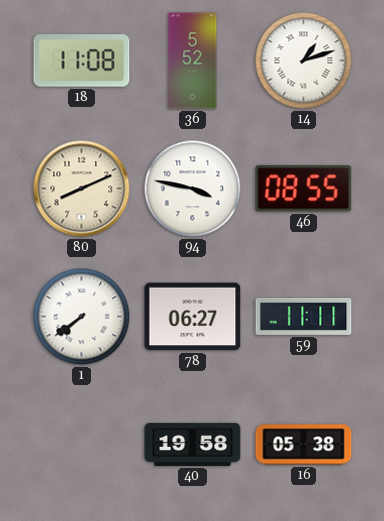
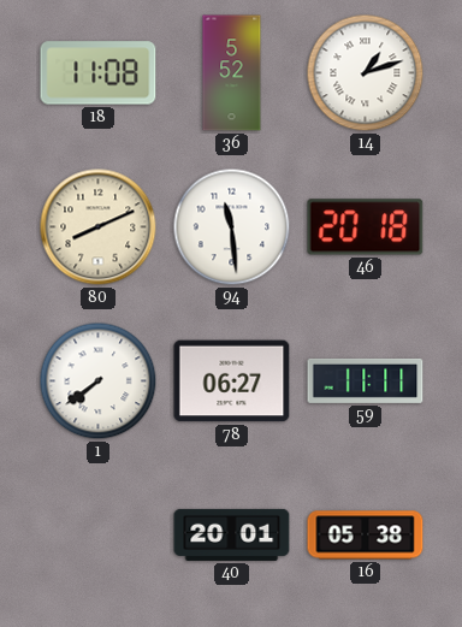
94: 3:47 -> 11:29
46: 08:55 -> 20:18
40: 19:58 -> 20:01
